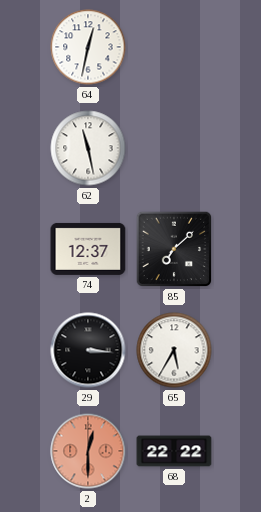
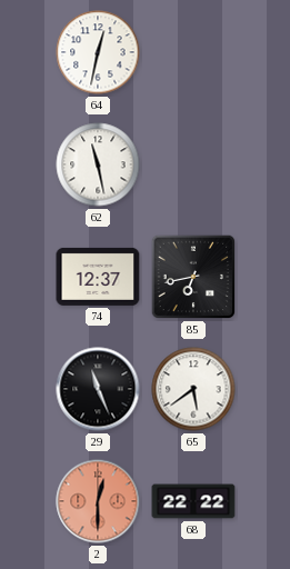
85: 7:08 -> 6:43
29: 3:16 -> 11:26
65: 5:35 -> 5:39
